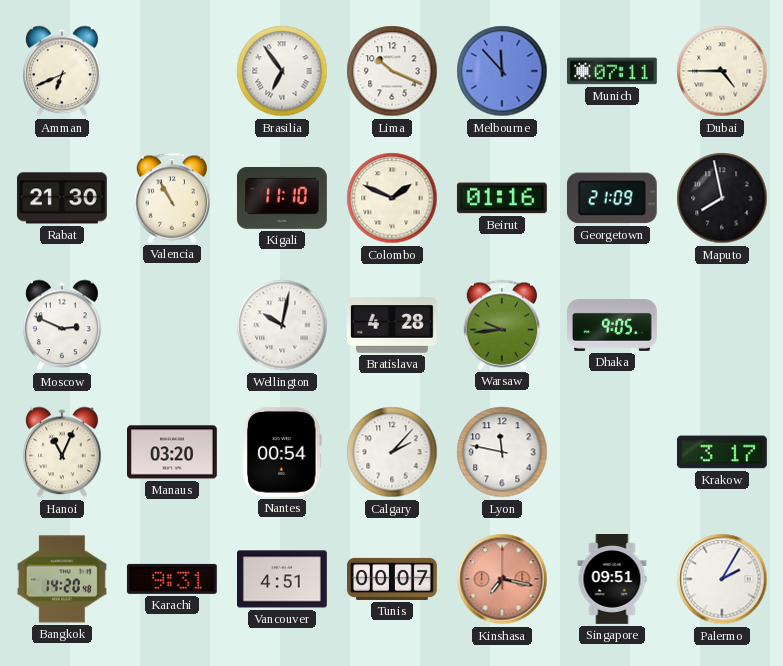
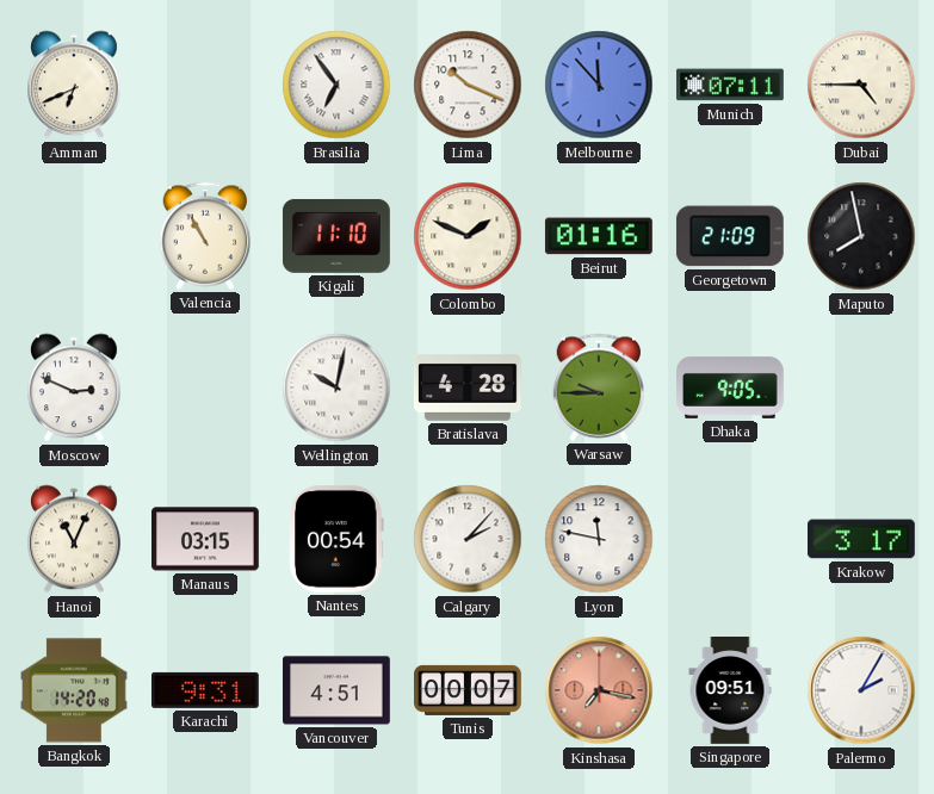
Rabat: 21:30 -> none
Warsaw: 9:44 -> 9:45
Manaus: 03:20 -> 03:15
